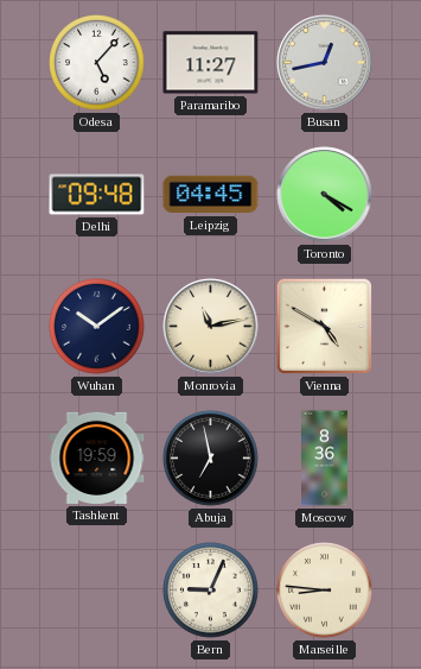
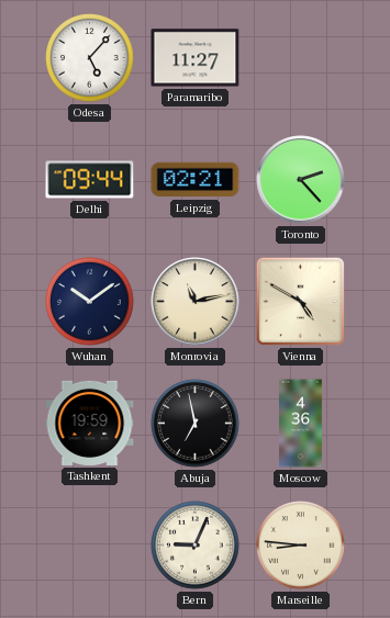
Busan: 12:43 -> none
Delhi: 09:48 -> 09:44
Leipzig: 04:45 -> 02:21
Toronto: 4:20 -> 2:23
Moscow: 8:36 -> 4:36
